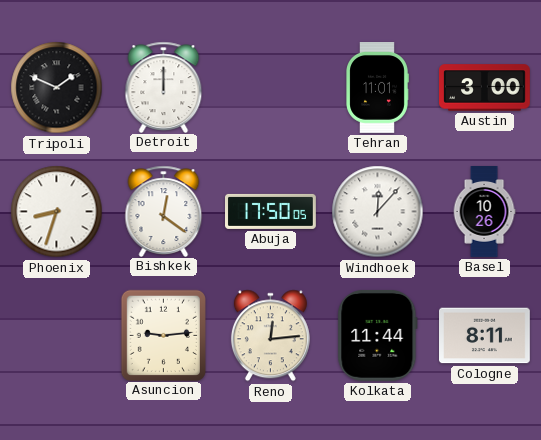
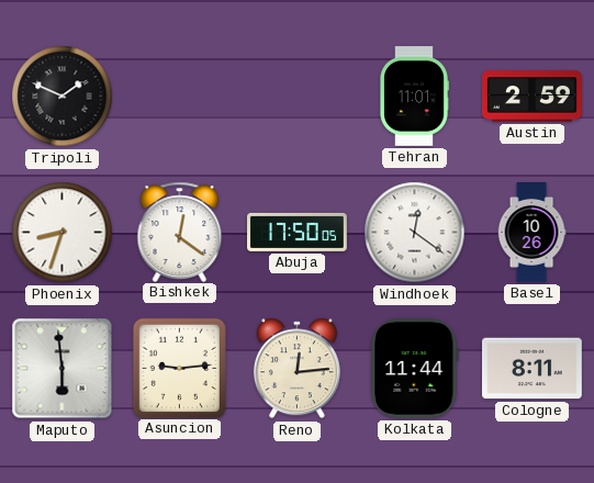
Detroit: 12:00 -> none
Austin: 3:00 -> 2:59
Windhoek: 12:07 -> 12:21
Maputo: none -> 5:59
